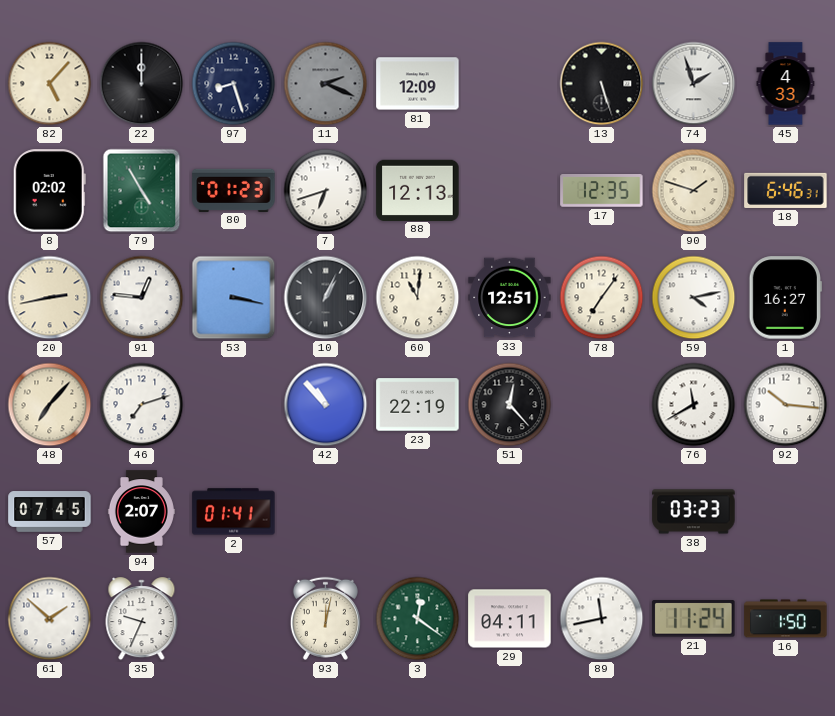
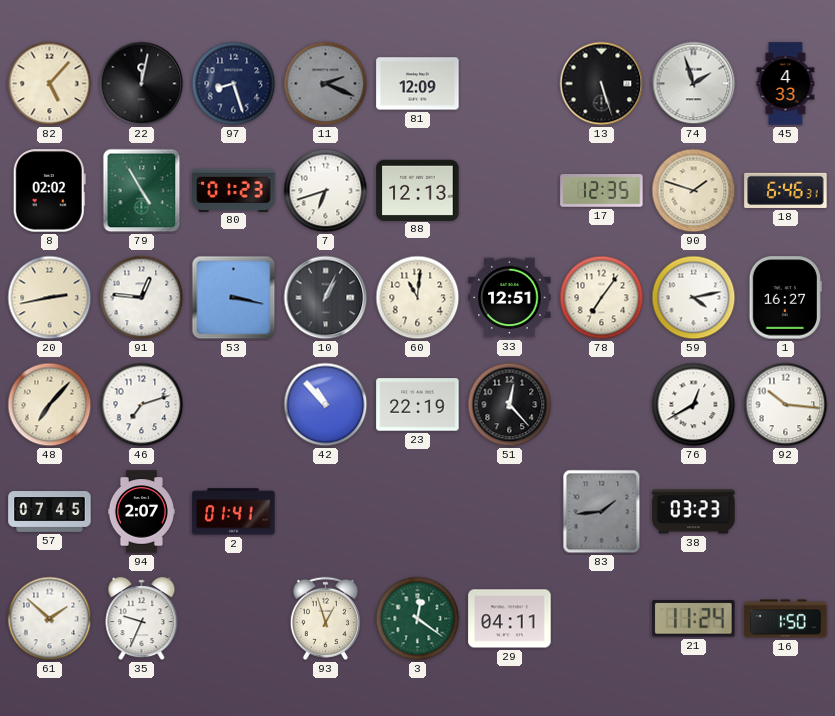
22: 12:00 -> 12:02
76: 11:40 -> 12:40
83: none -> 1:44
93: 12:02 -> 12:57
89: 11:43 -> none
